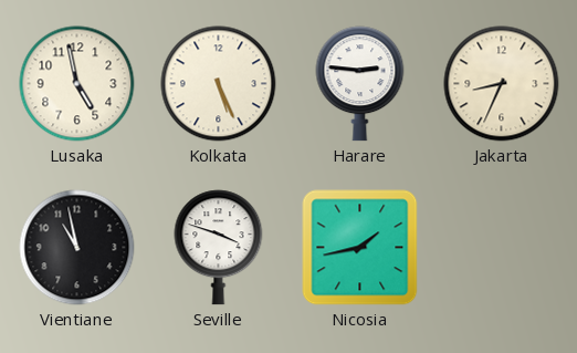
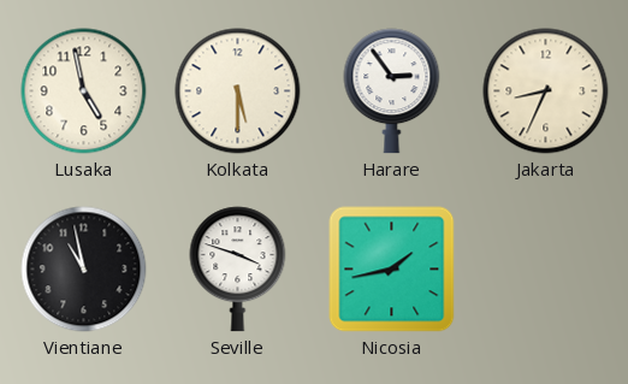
Kolkata: 5:26 -> 5:30
Harare: 2:46 -> 2:54
